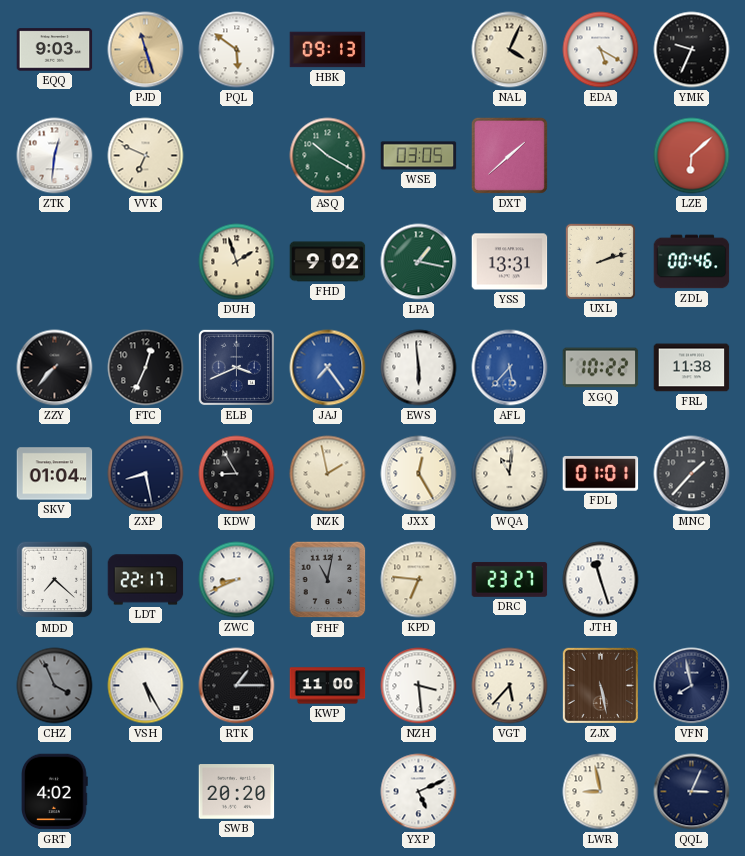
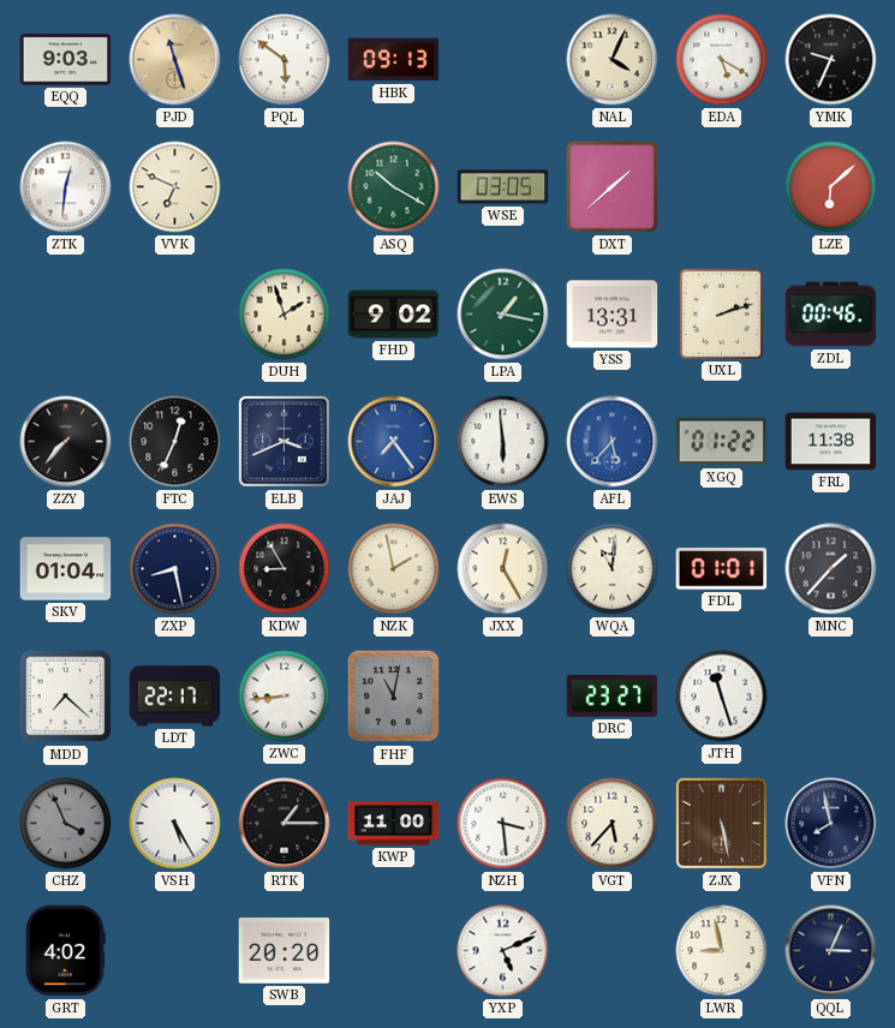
XGQ: 10:22 -> 01:22
ZWC: 8:41 -> 8:44
KPD: 6:46 -> none
